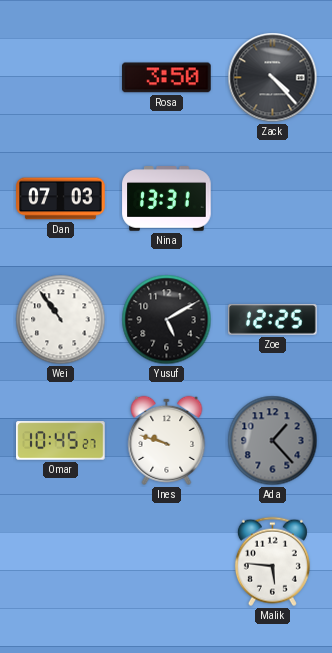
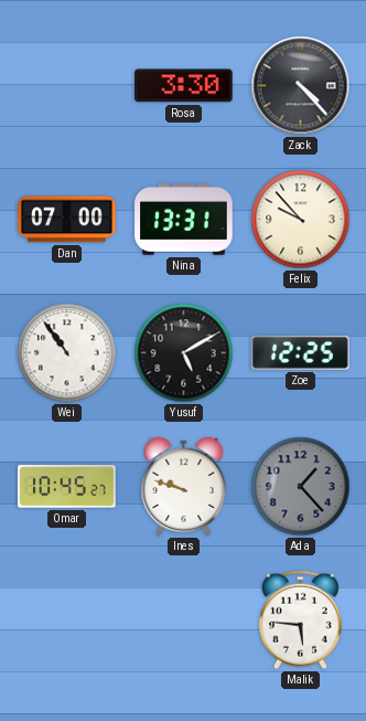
Rosa: 3:50 -> 3:30
Dan: 07:03 -> 07:00
Felix: none -> 9:53
